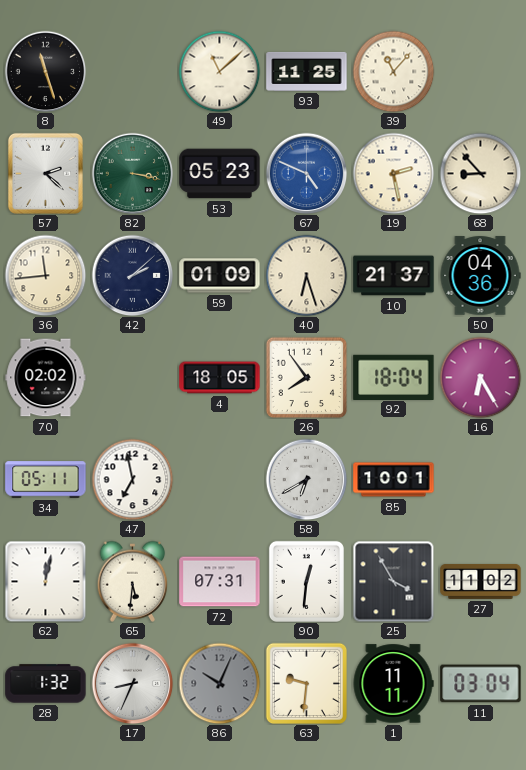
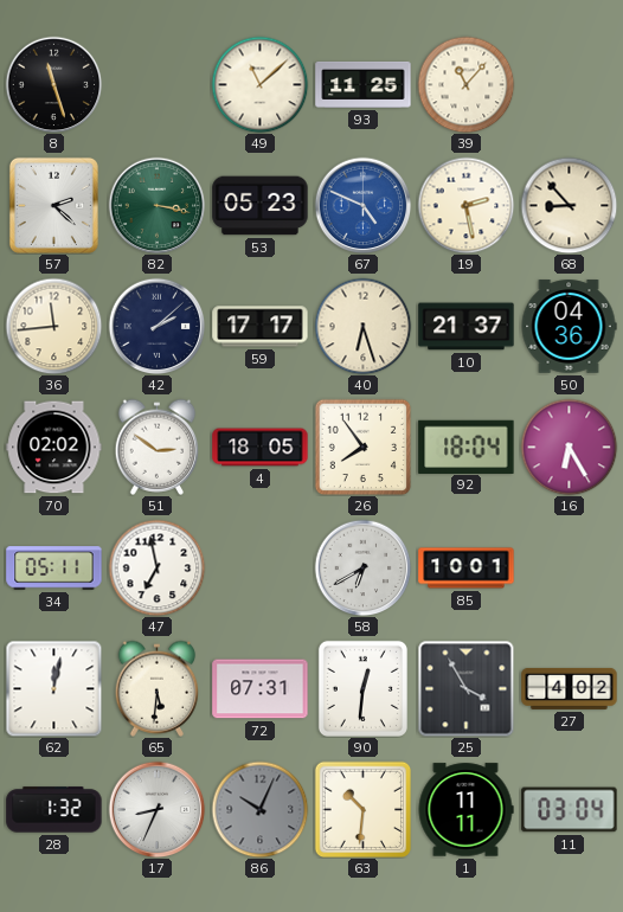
59: 01:09 -> 17:17
51: none -> 2:51
27: 11:02 -> 4:02
63: 9:31 -> 10:31
